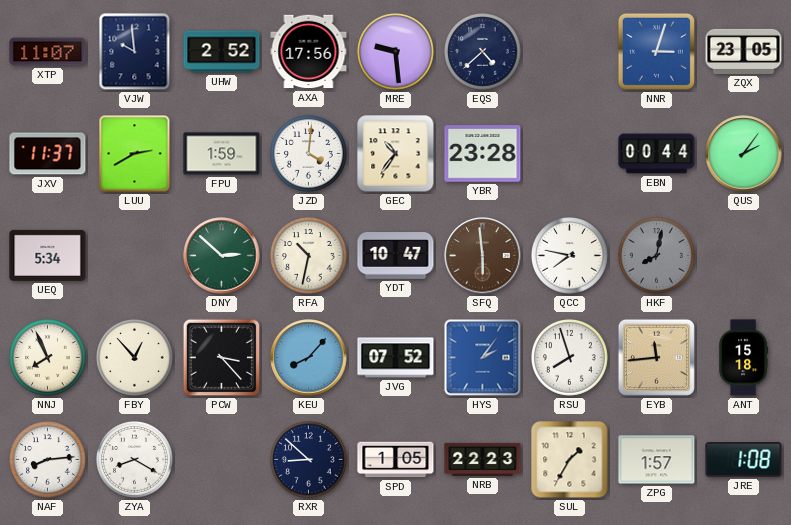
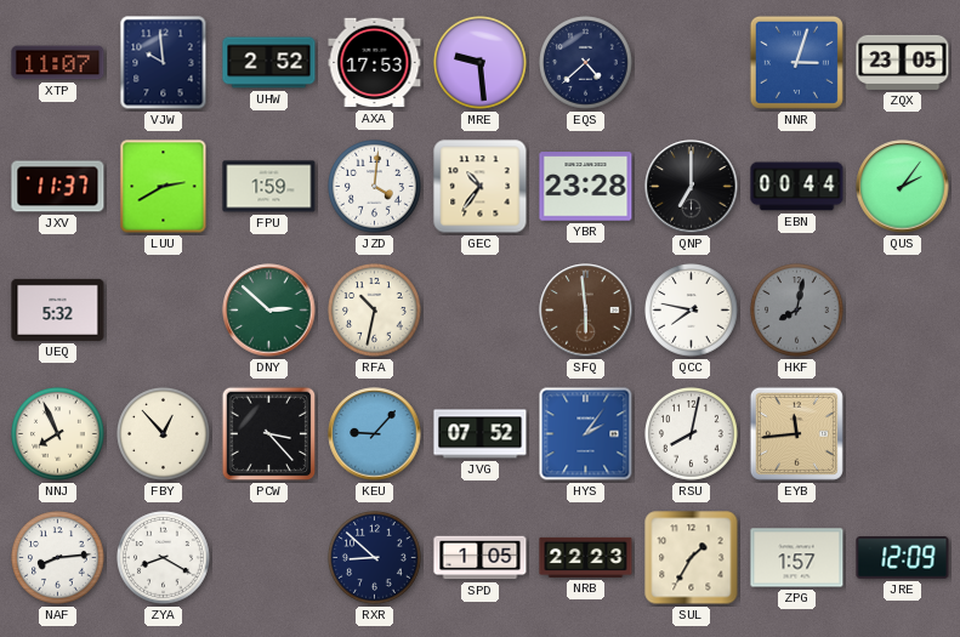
AXA: 17:56 -> 17:53
QNP: none -> 7:00
UEQ: 5:34 -> 5:32
YDT: 10:47 -> none
KEU: 8:07 -> 9:07
RSU: 7:57 -> 8:02
ANT: 15:18 -> none
JRE: 1:08 -> 12:09
